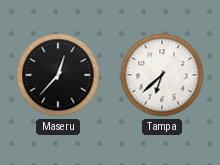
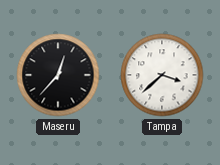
Tampa: 6:38 -> 3:38
